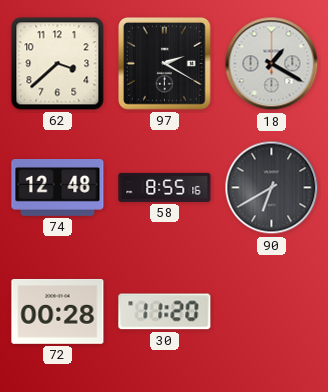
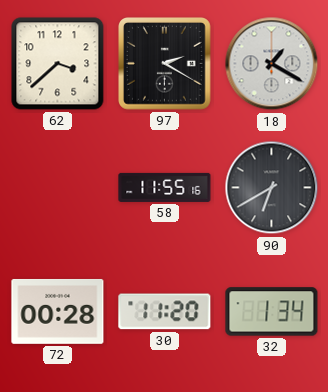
74: 12:48 -> none
58: 8:55 -> 11:55
32: none -> 1:34
